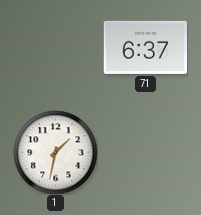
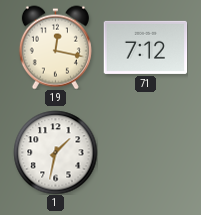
19: none -> 12:17
71: 6:37 -> 7:12
